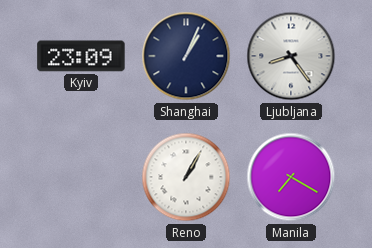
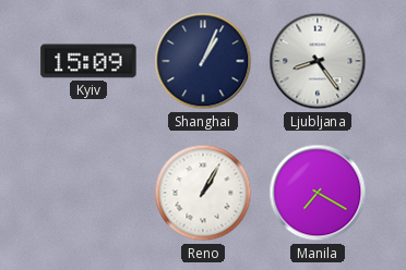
Kyiv: 23:09 -> 15:09
